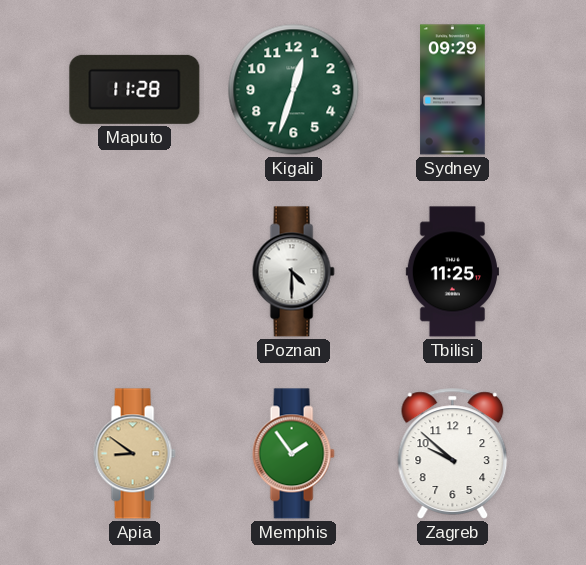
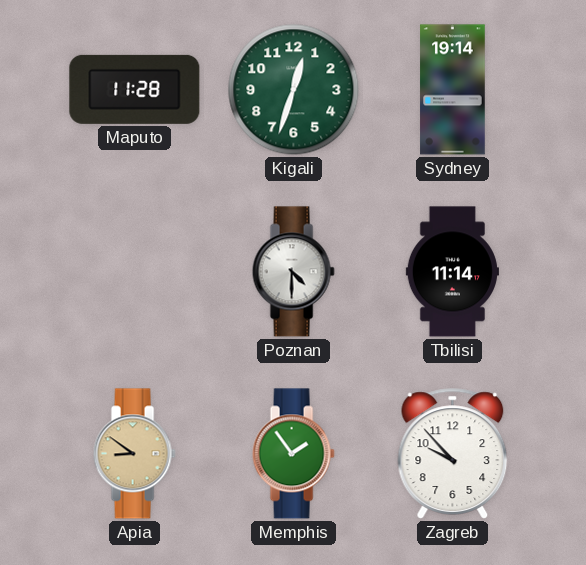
Sydney: 09:29 -> 19:14
Tbilisi: 11:25 -> 11:14
Zagreb: 9:52 -> 9:53
